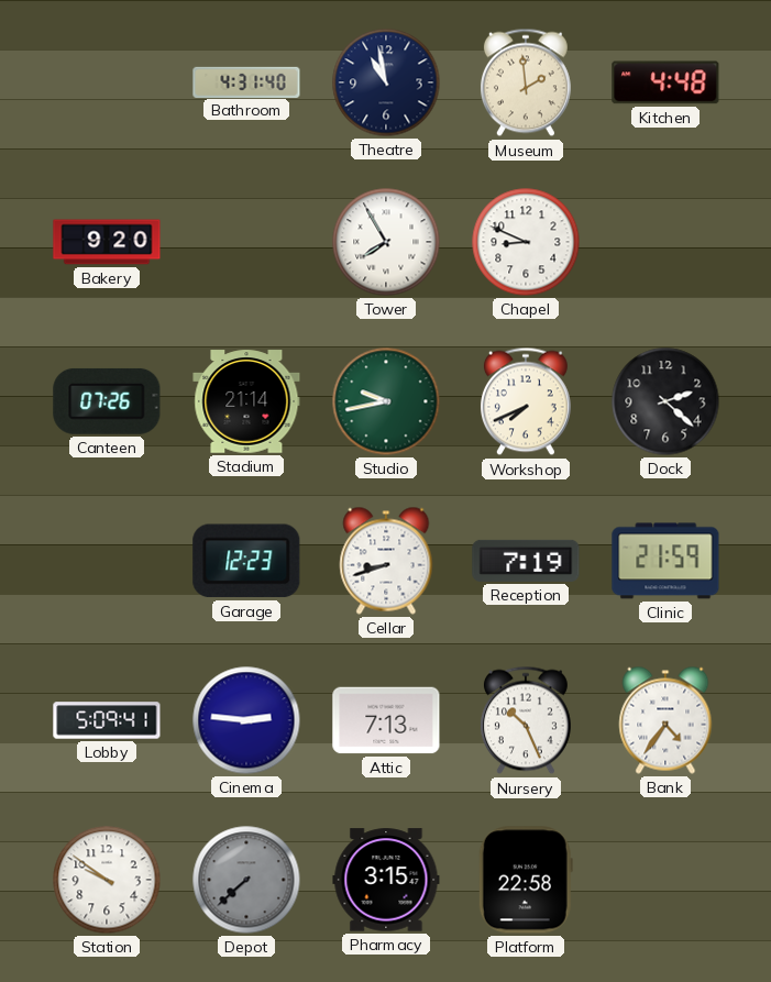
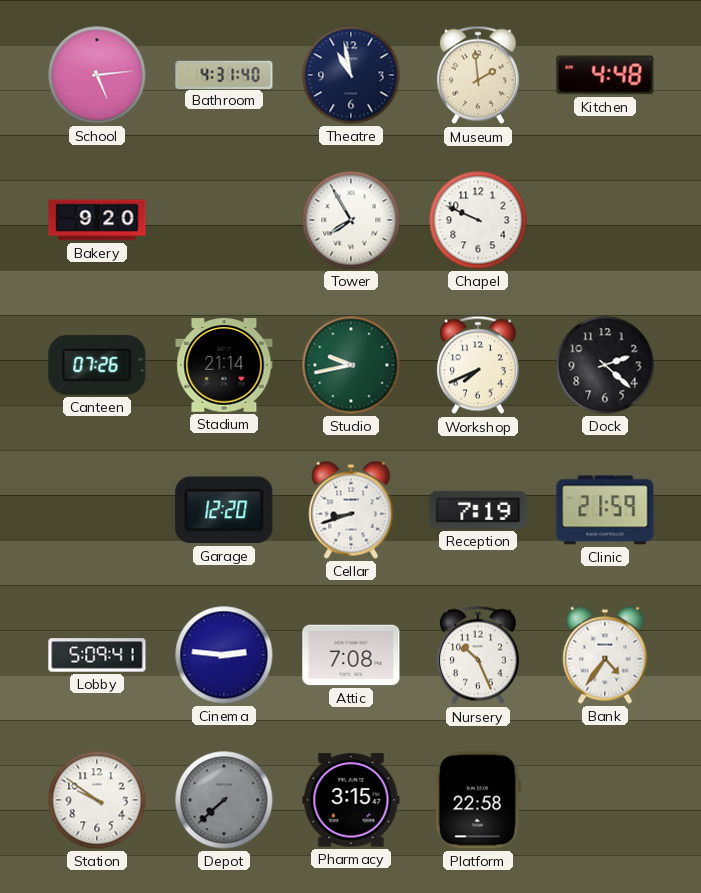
School: none -> 5:14
Chapel: 8:49 -> 9:49
Garage: 12:23 -> 12:20
Attic: 7:13 -> 7:08
